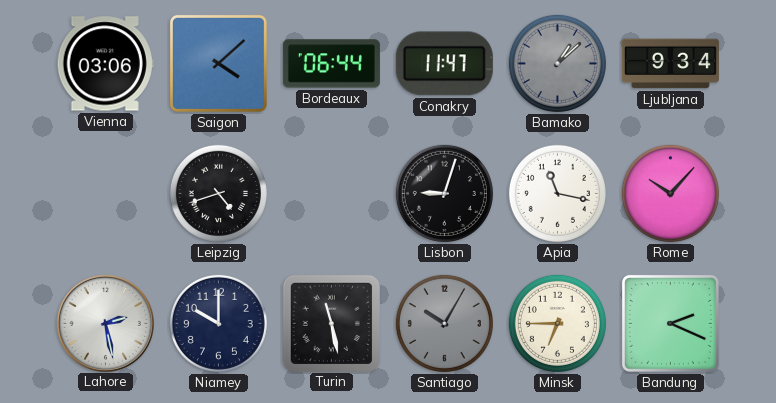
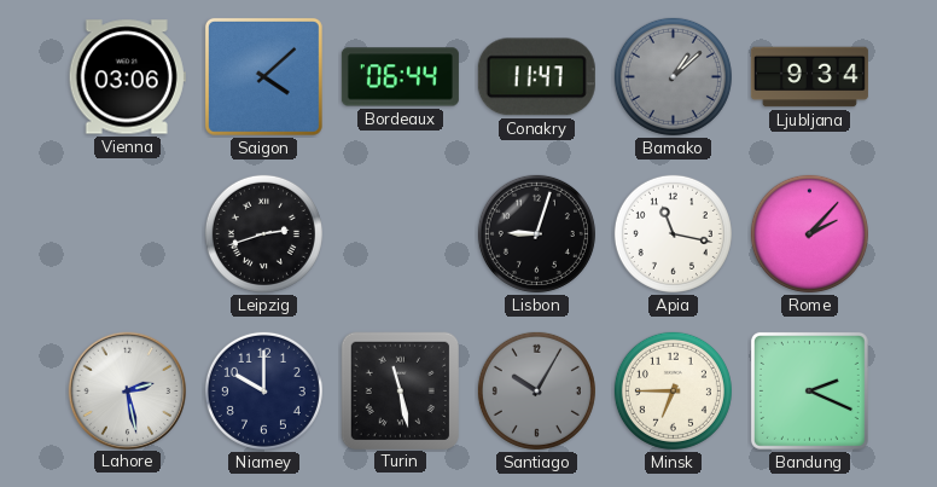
Leipzig: 4:42 -> 2:42
Rome: 10:07 -> 2:07
